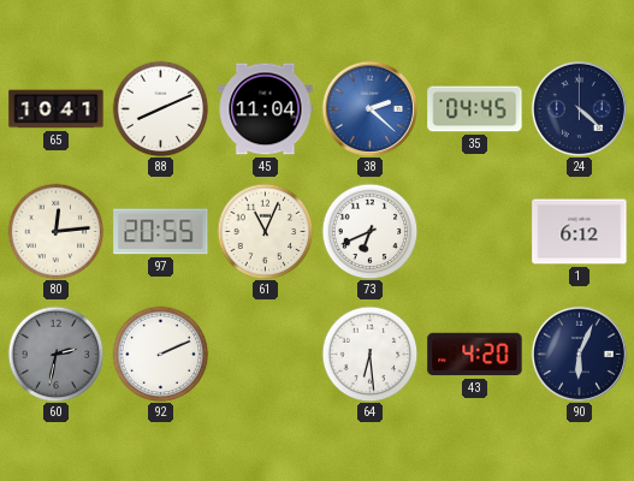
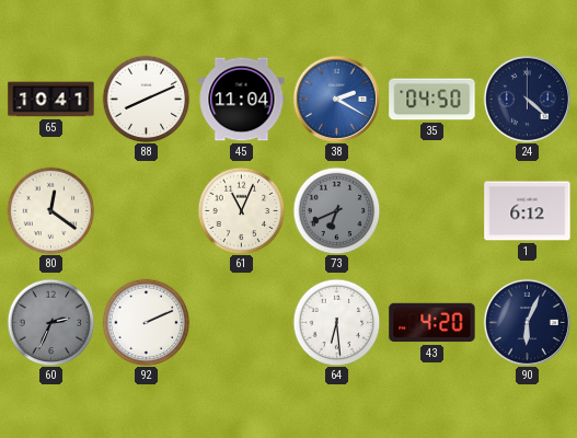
38: 2:22 -> 2:20
35: 04:45 -> 04:50
80: 12:14 -> 12:21
97: 20:55 -> none
73 dial: white -> grey
60: 2:32 -> 2:34
